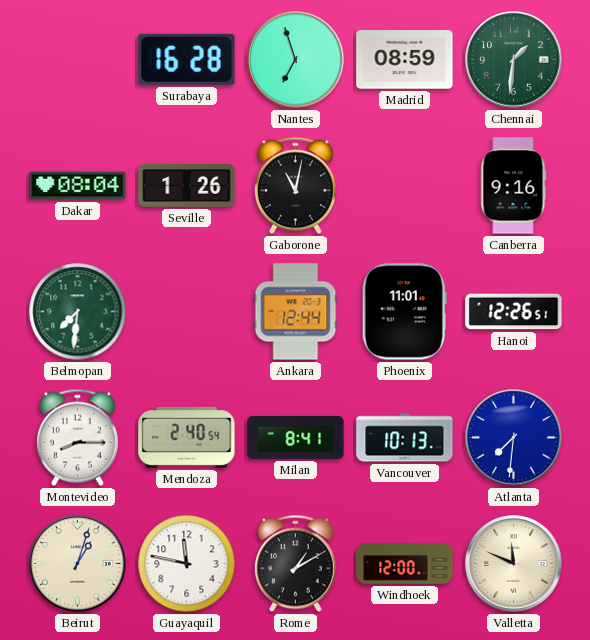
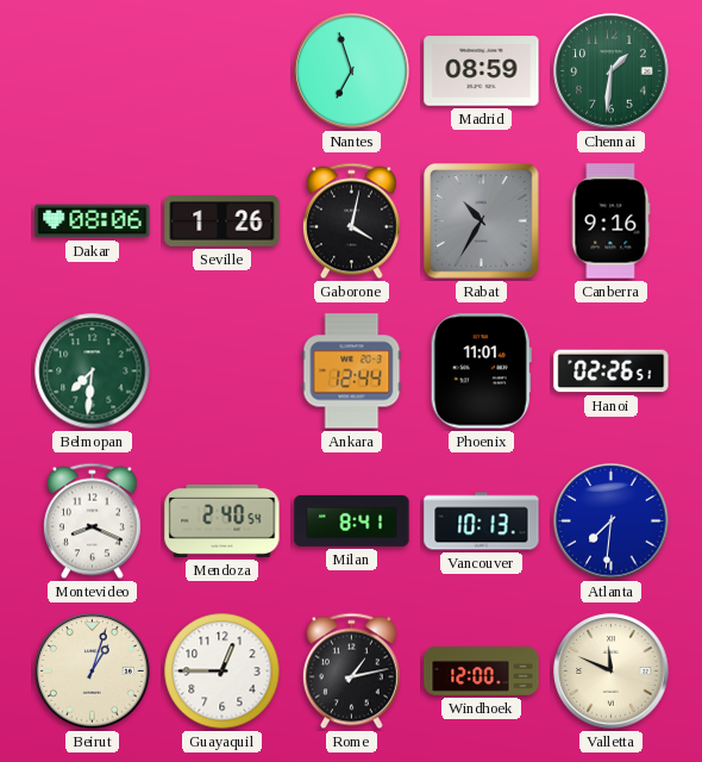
Surabaya: 16:28 -> none
Dakar: 08:04 -> 08:06
Gaborone: 11:02 -> 4:02
Rabat: none -> 10:35
Hanoi: 12:26 -> 02:26
Montevideo: 8:15 -> 8:19
Guayaquil: 11:47 -> 12:45
Rome: 1:10 -> 1:13
